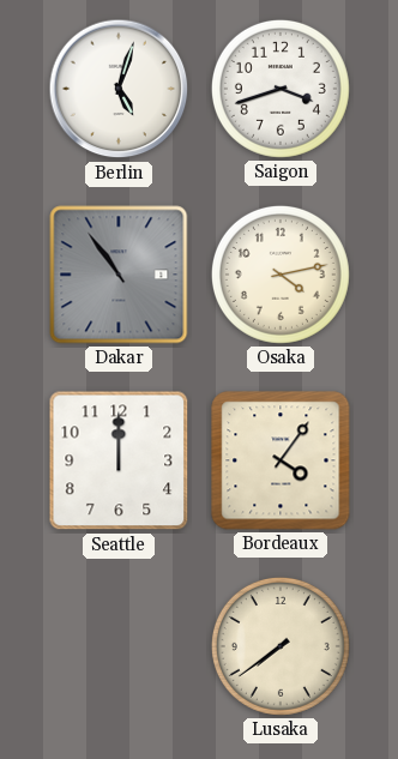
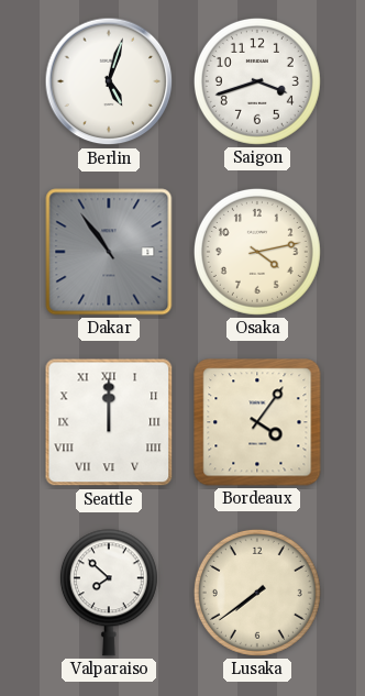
Seattle numerals: Arabic -> Roman
Valparaiso: none -> 7:52
